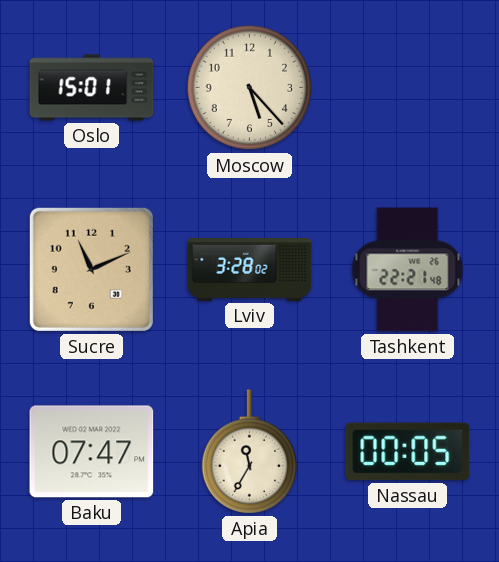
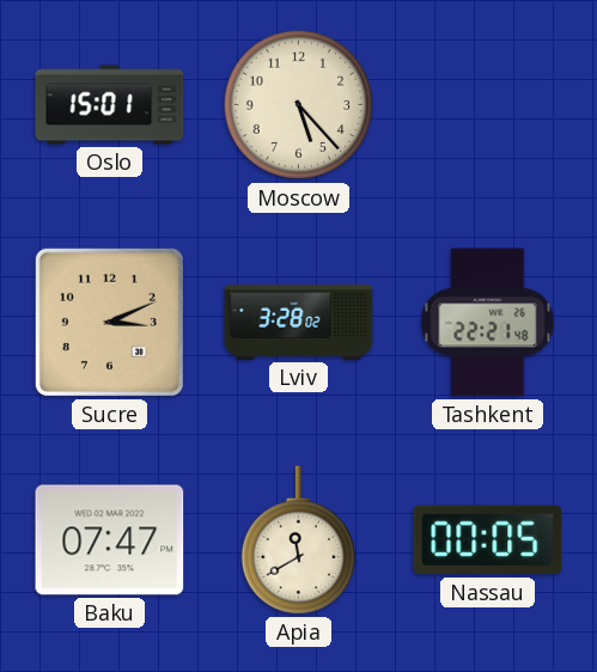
Sucre: 11:11 -> 3:11
Apia: 11:35 -> 11:40
